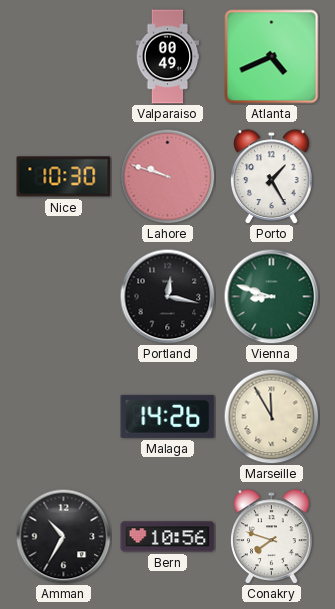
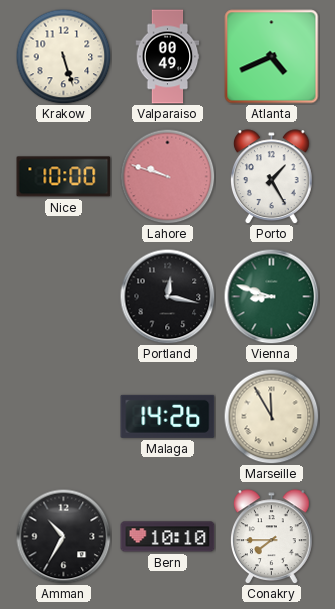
Krakow: none -> 5:27
Nice: 10:30 -> 10:00
Bern: 10:56 -> 10:10
Conakry: 7:48 -> 7:45
